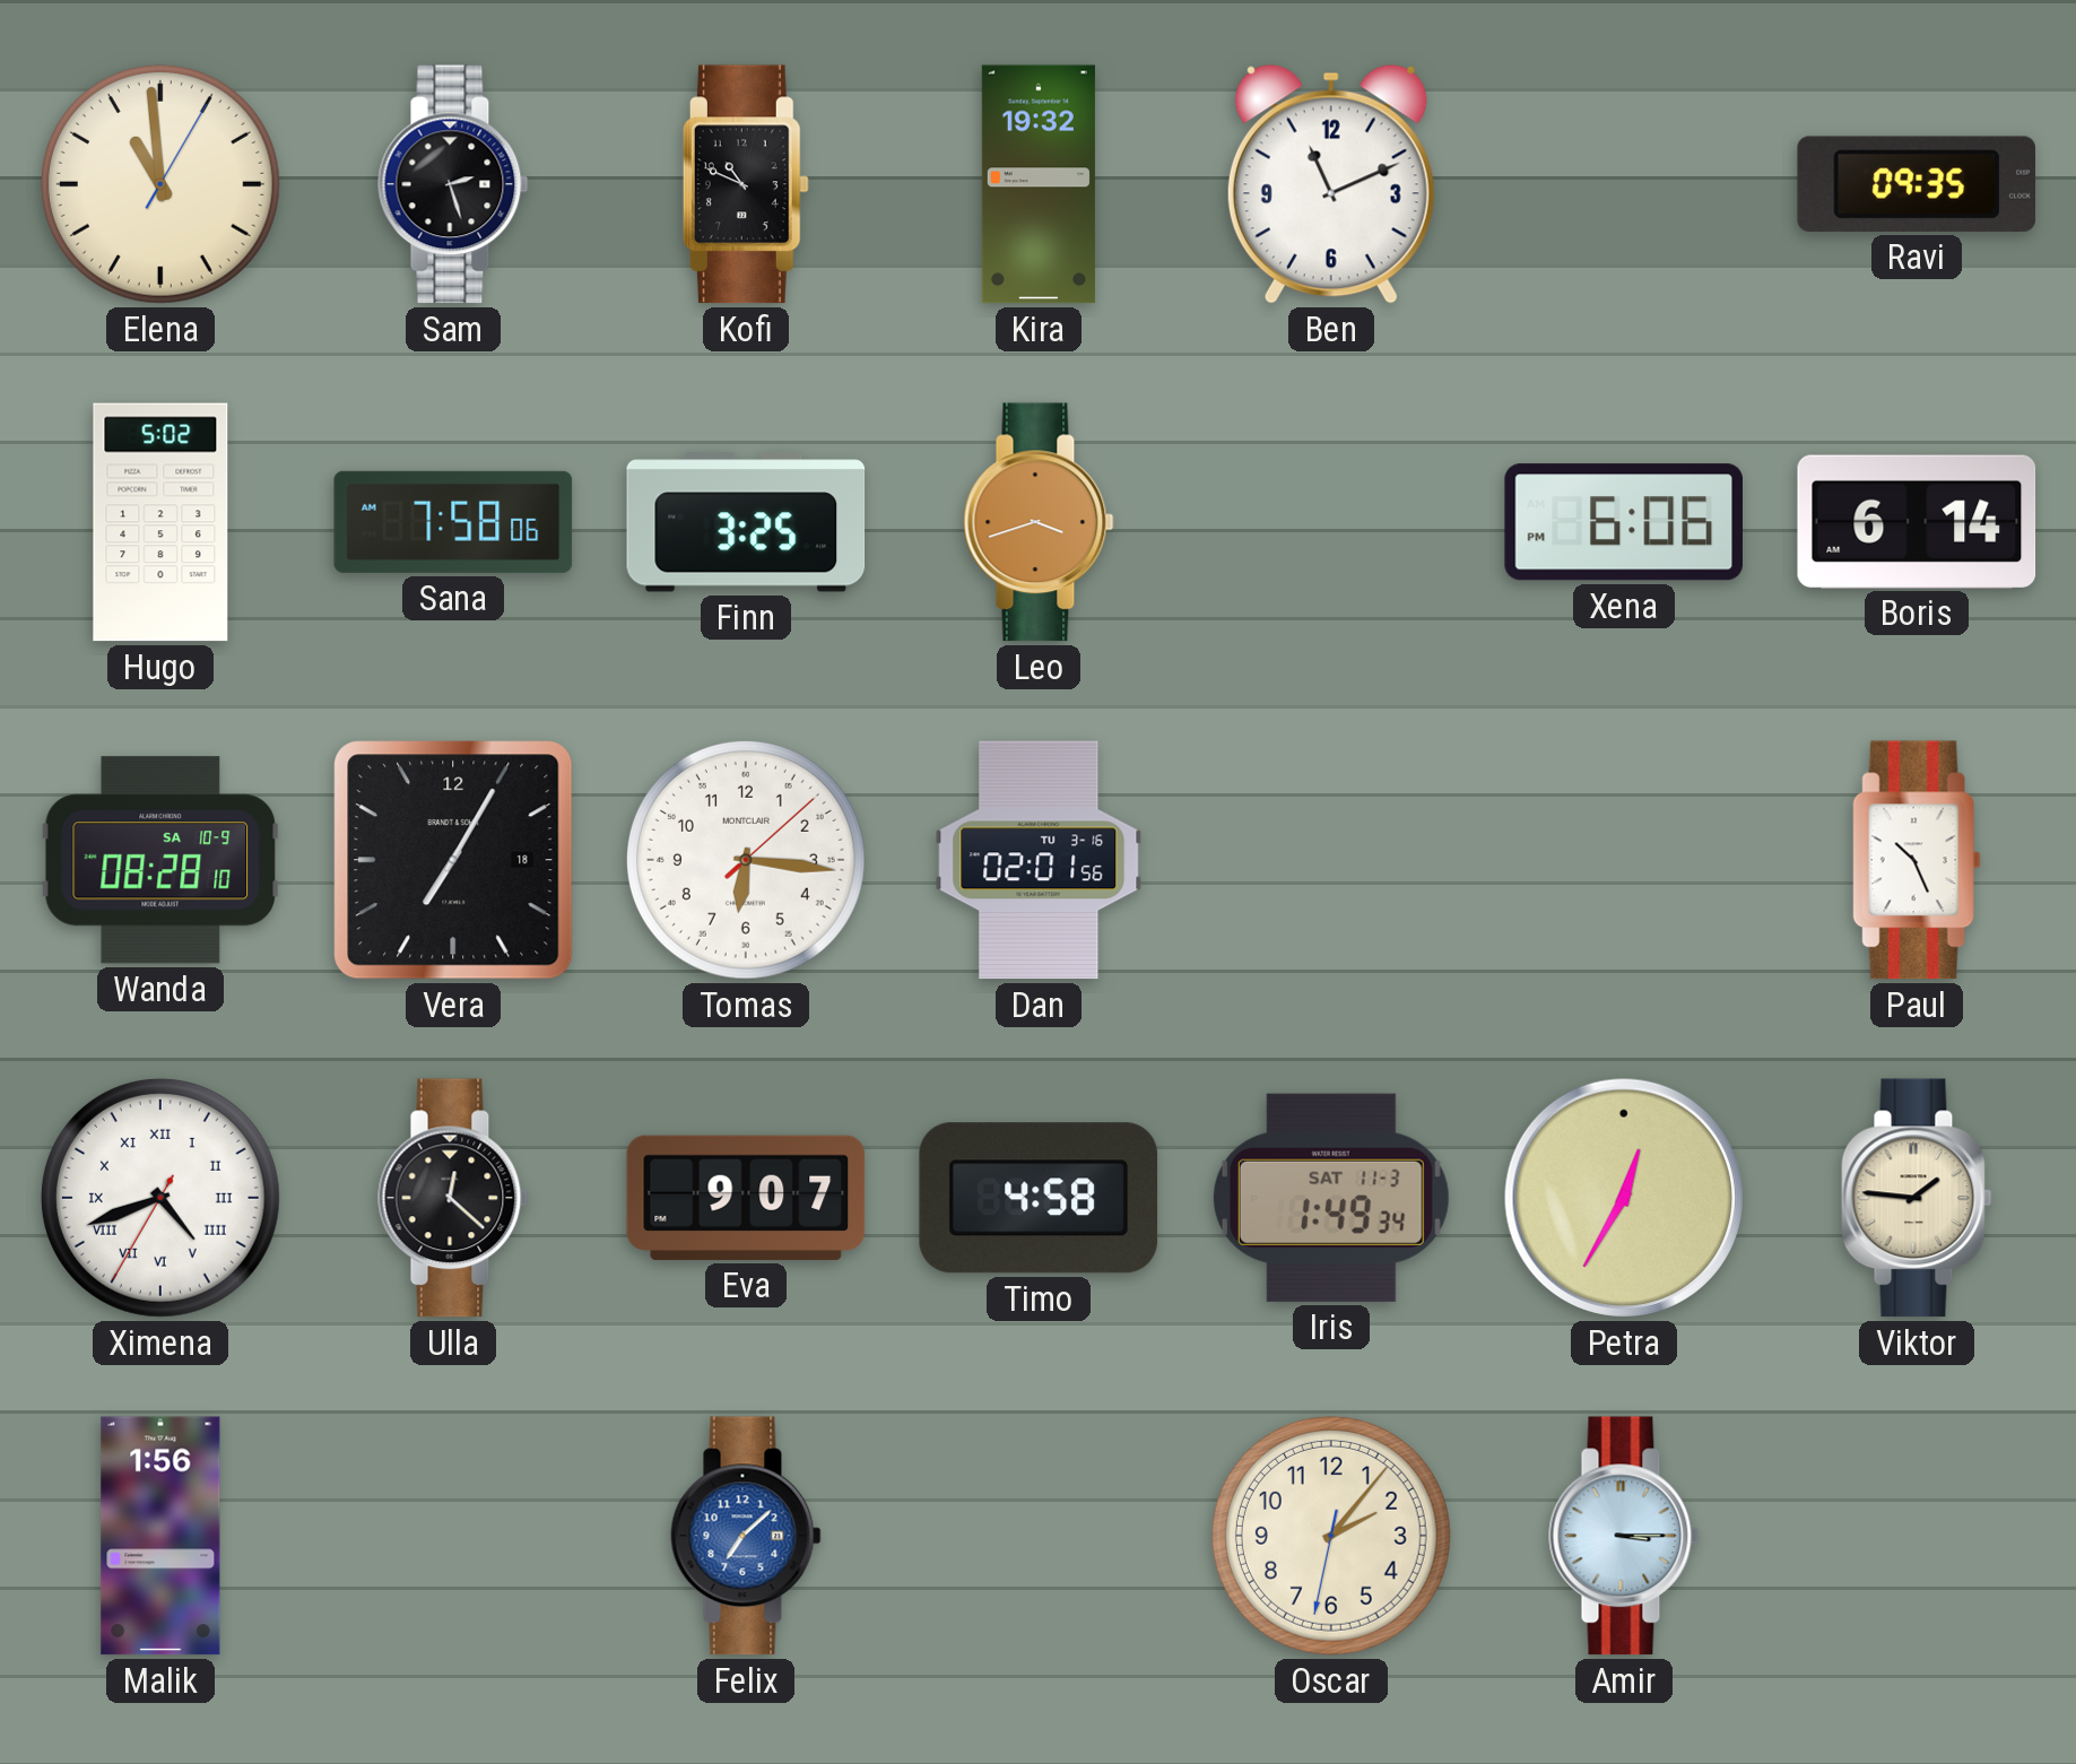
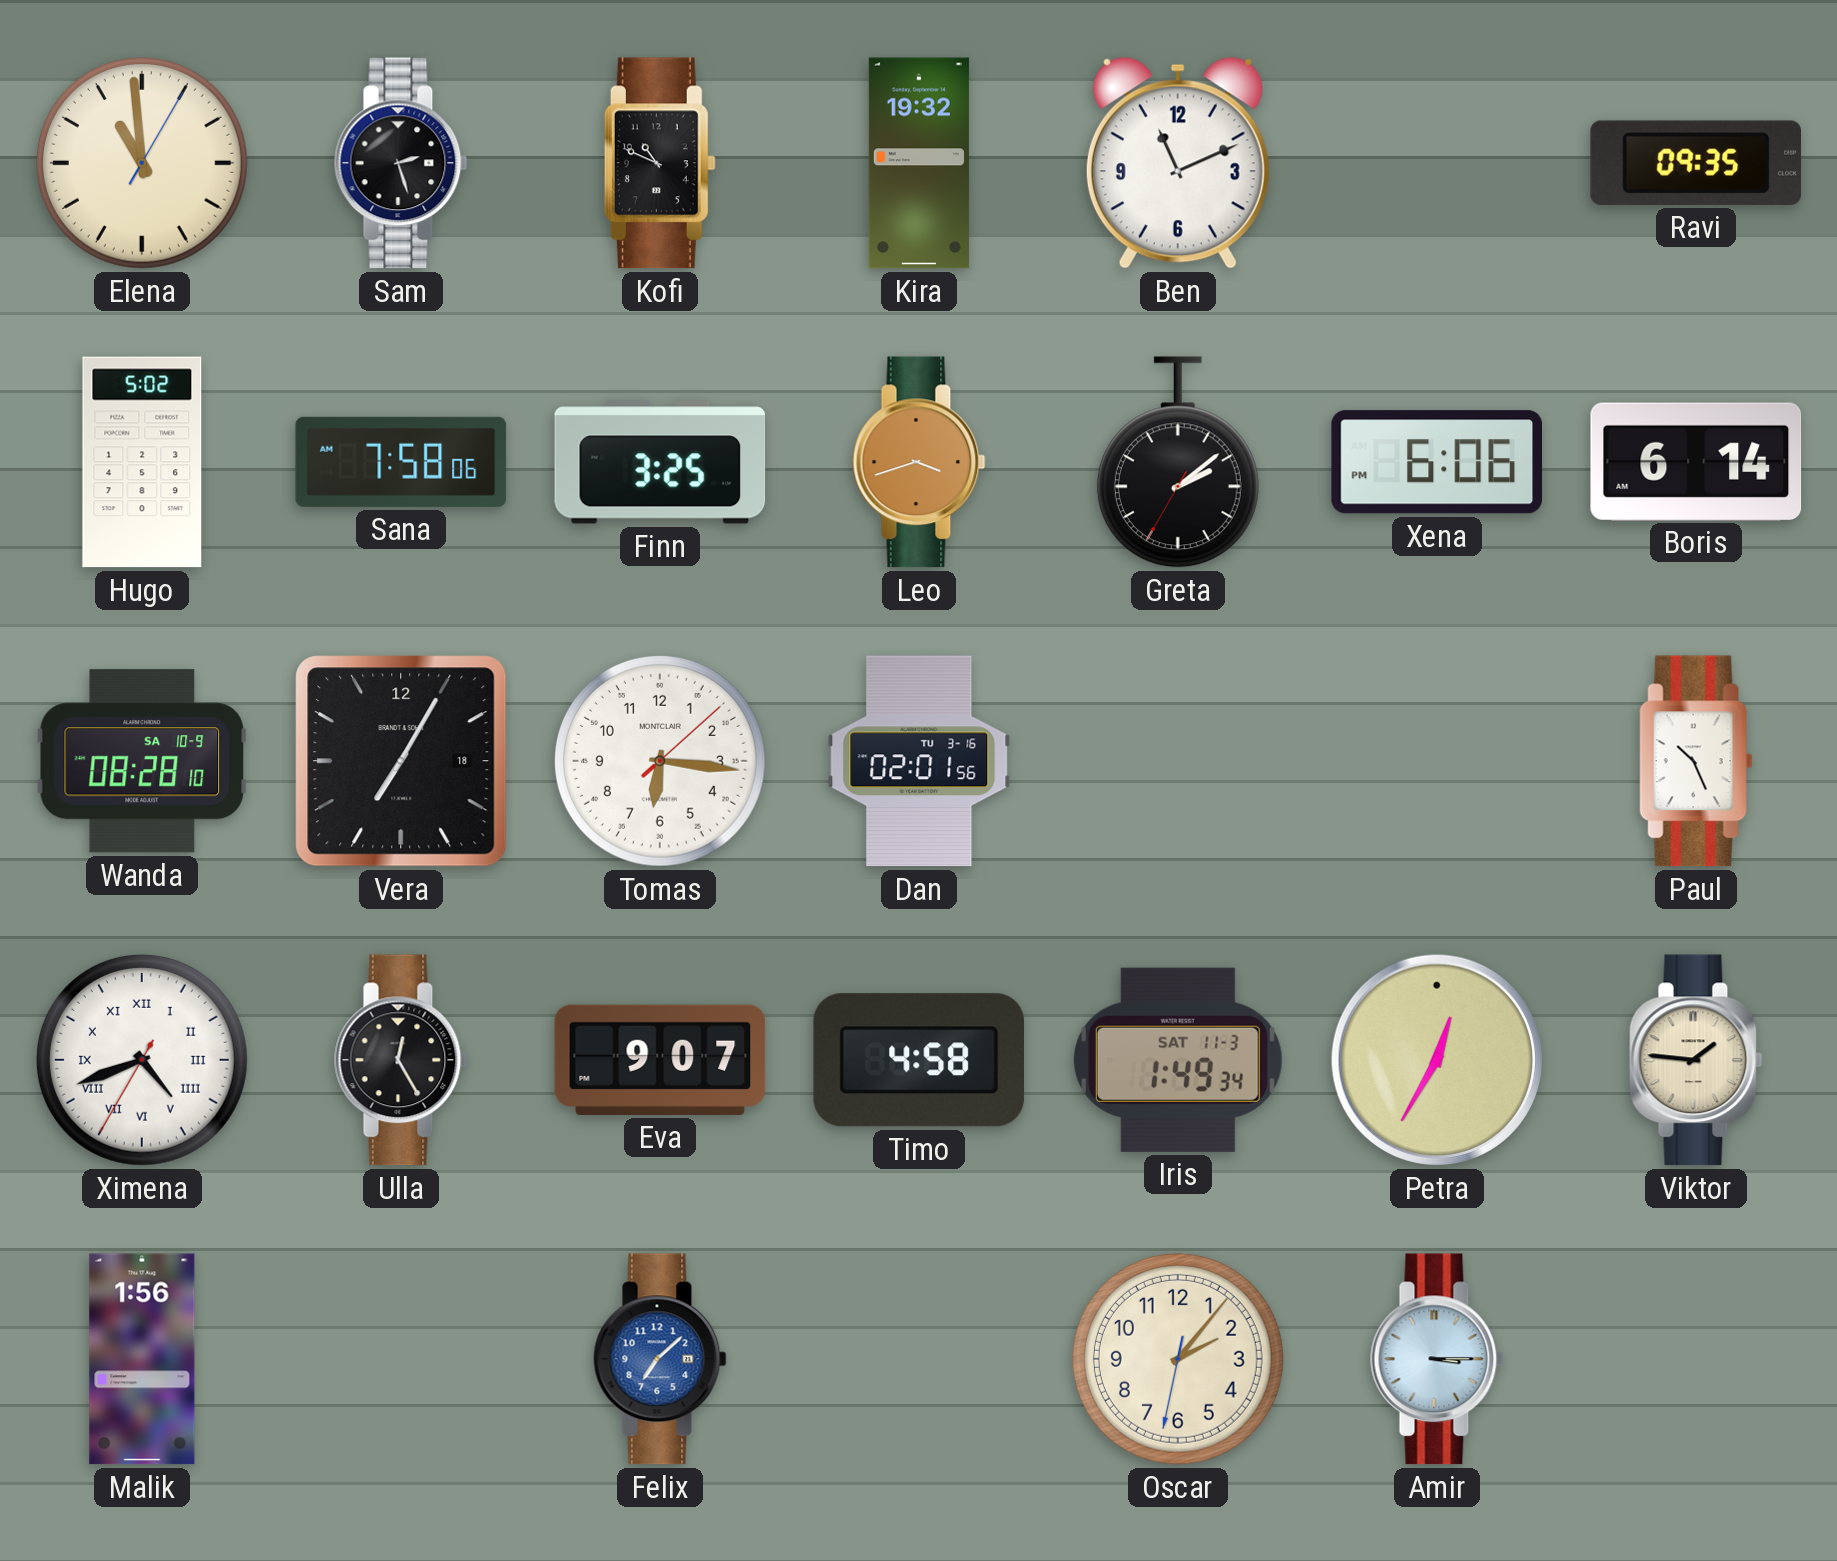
Greta: none -> 2:08
Ulla: 12:22 -> 12:25
